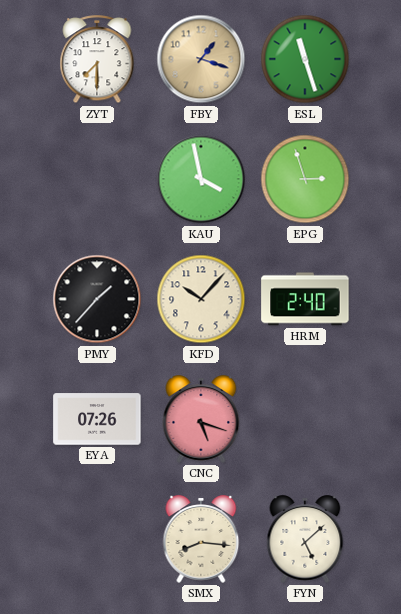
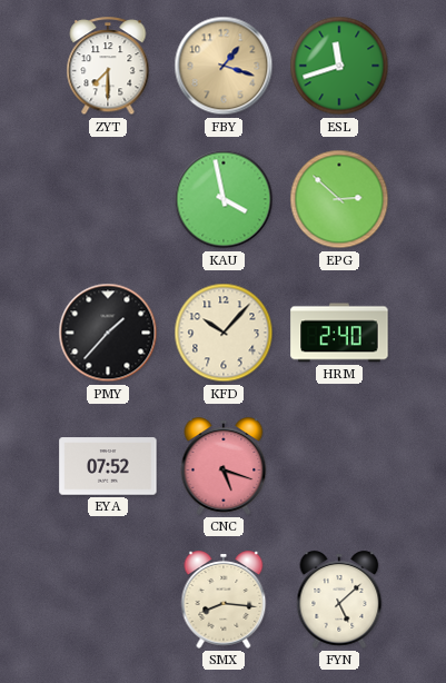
ESL: 11:27 -> 11:42
EPG: 2:57 -> 2:52
EYA: 07:26 -> 07:52
